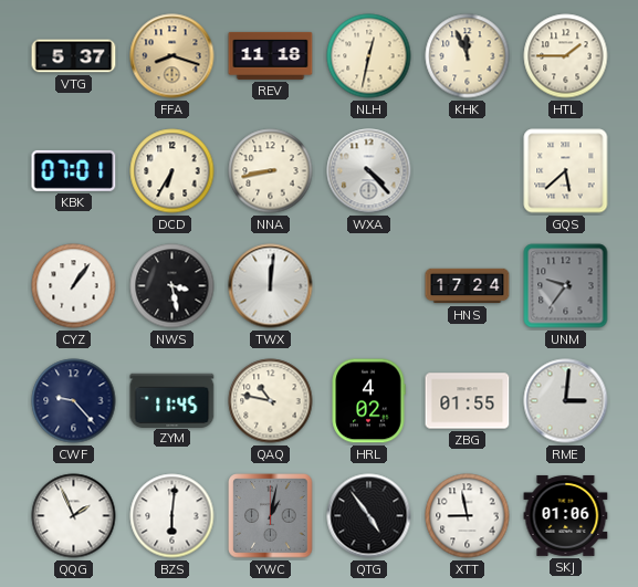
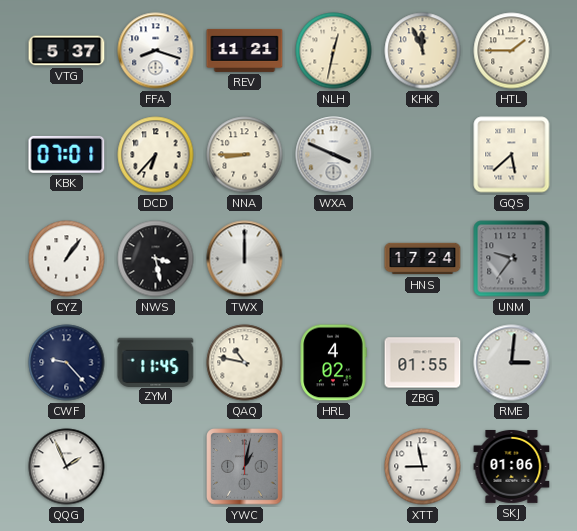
FFA dial: champagne -> white
REV: 11:18 -> 11:21
DCD: 6:35 -> 6:37
NNA: 8:43 -> 8:45
WXA: 4:23 -> 3:49
TWX: 12:01 -> 12:00
BZS: 6:01 -> none
QTG: 4:54 -> none
